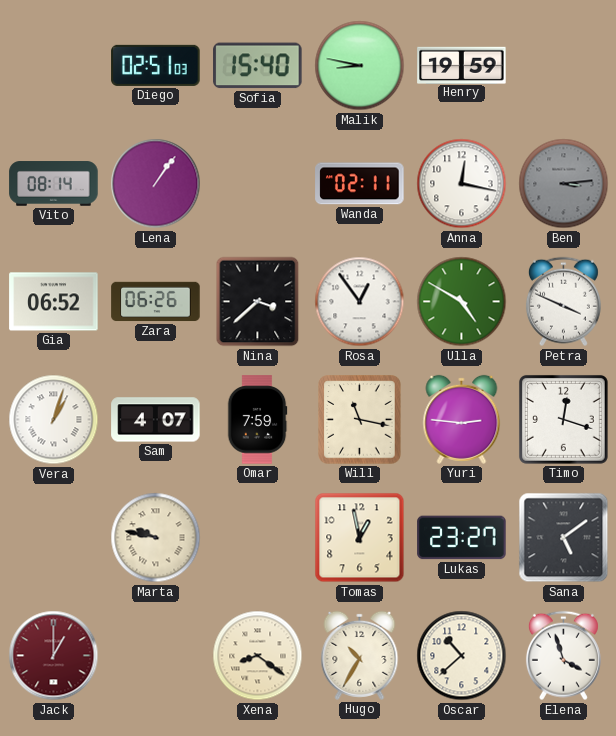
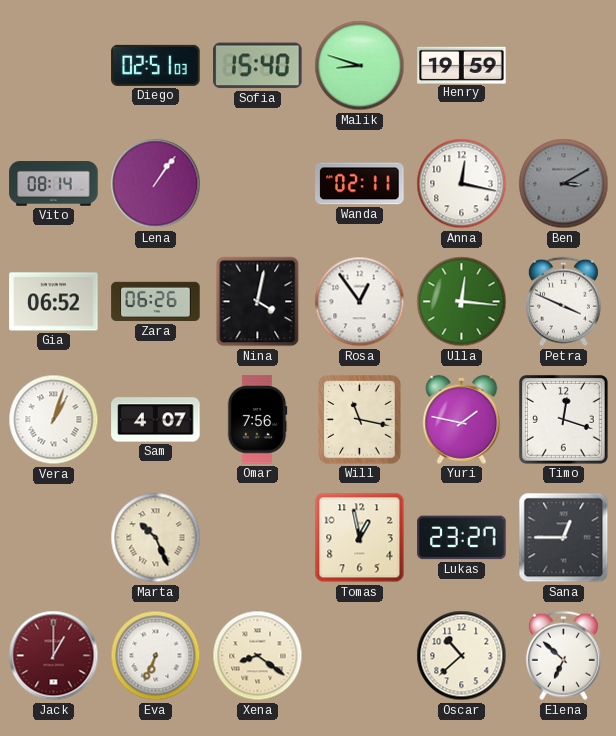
Malik: 8:47 -> 8:48
Ben: 3:14 -> 3:10
Nina: 3:38 -> 4:02
Ulla: 4:50 -> 12:16
Omar: 7:59 -> 7:56
Yuri: 2:46 -> 1:47
Marta: 9:47 -> 10:26
Sana: 5:09 -> 12:45
Eva: none -> 6:34
Hugo: 10:35 -> none
Elena: 3:57 -> 6:52
